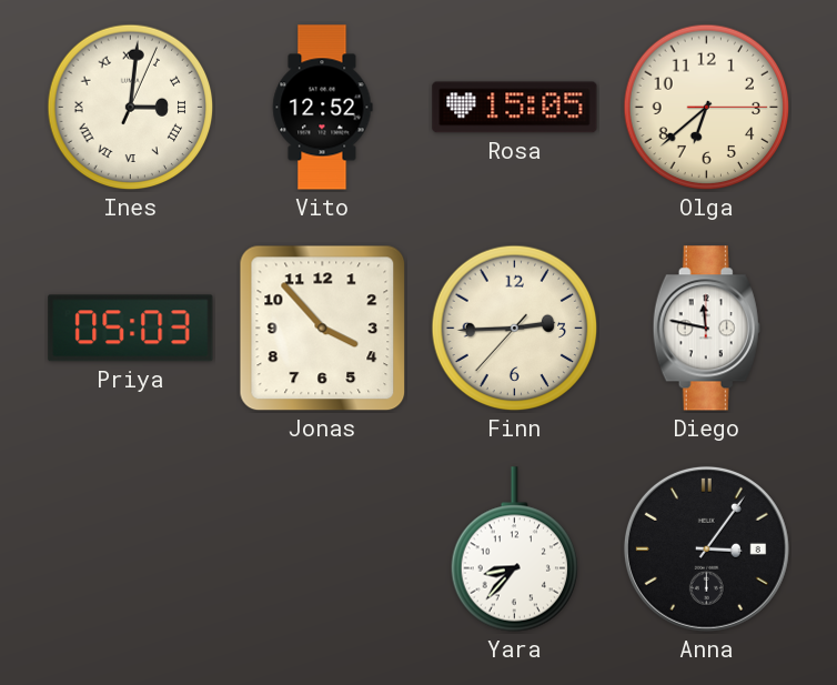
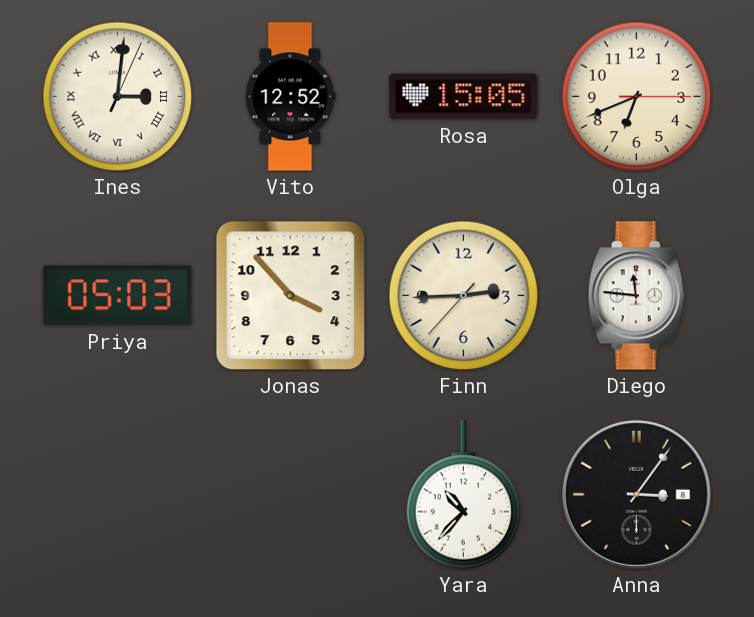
Olga: 6:38 -> 6:41
Diego: 11:47 -> 11:46
Yara: 8:37 -> 10:37
